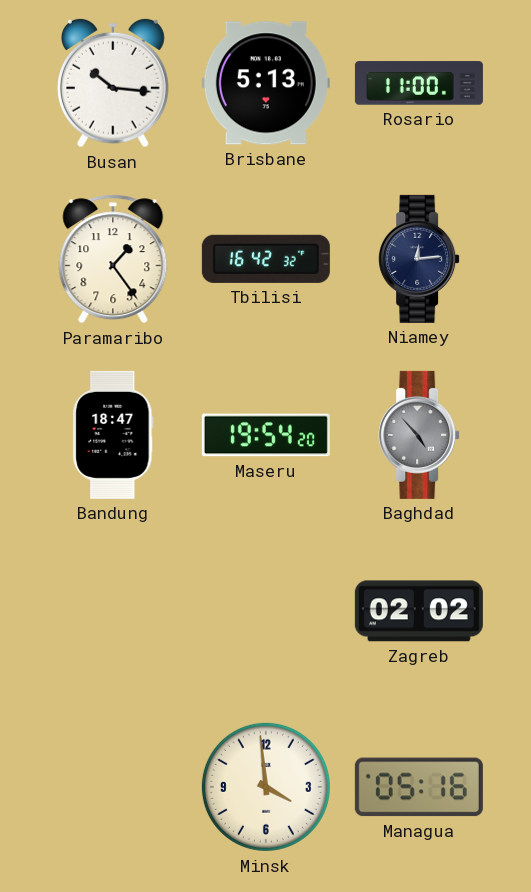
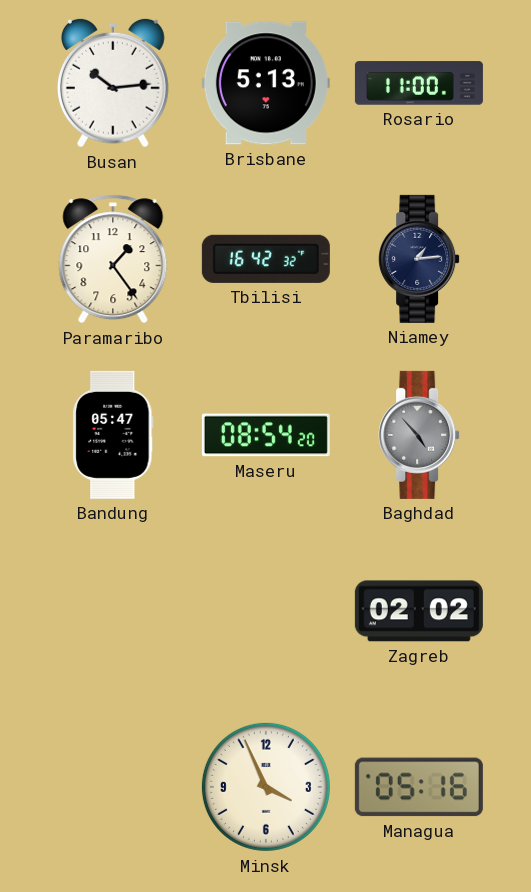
Busan: 10:16 -> 10:14
Niamey: 12:14 -> 1:14
Bandung: 18:47 -> 05:47
Maseru: 19:54 -> 08:54
Minsk: 3:59 -> 3:56
